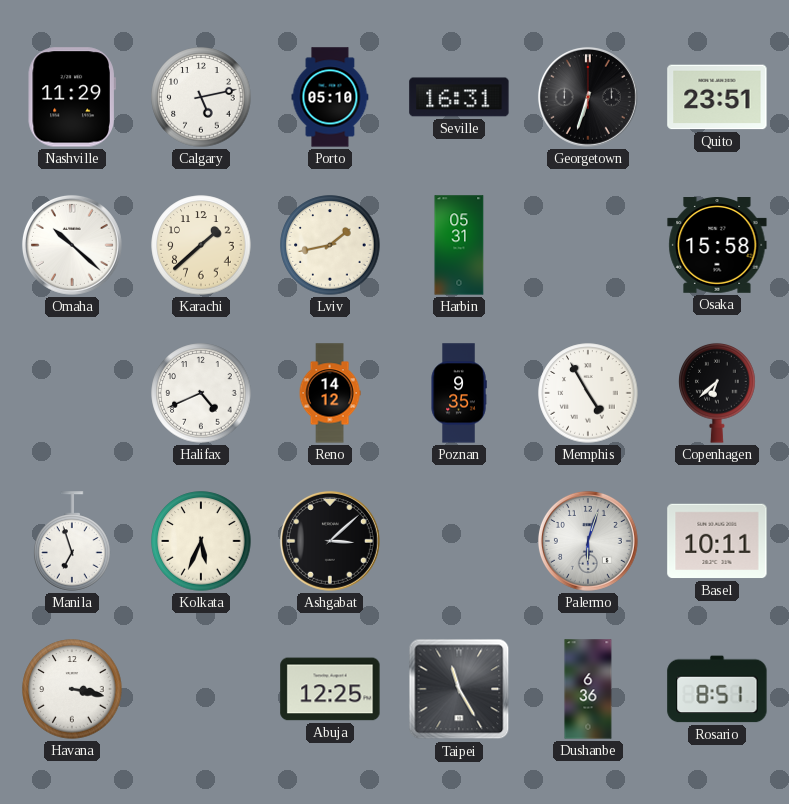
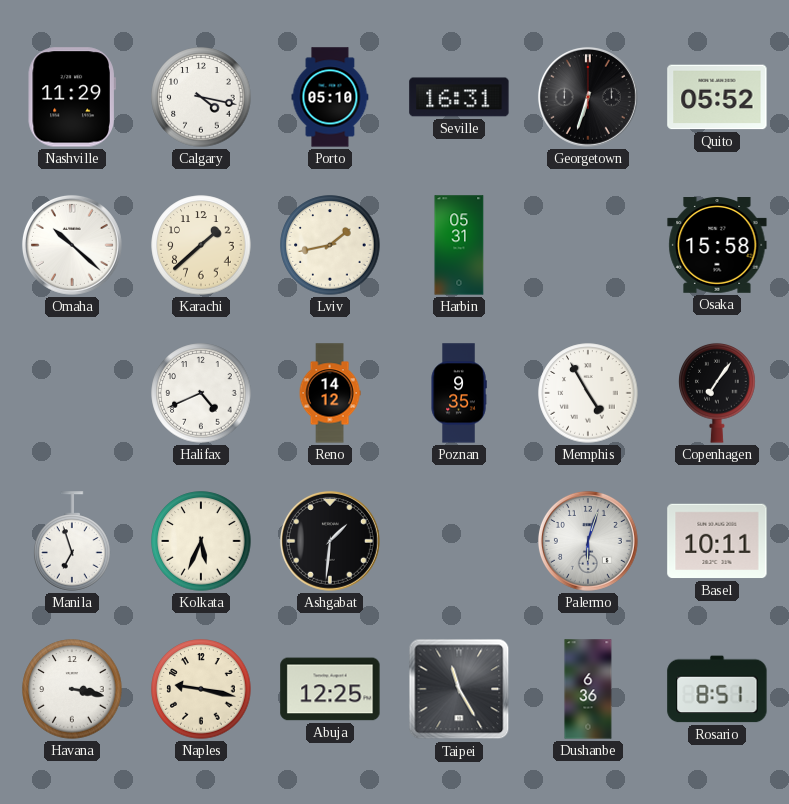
Calgary: 5:13 -> 4:17
Quito: 23:51 -> 05:52
Copenhagen: 6:38 -> 7:06
Ashgabat: 3:08 -> 1:31
Naples: none -> 9:17
